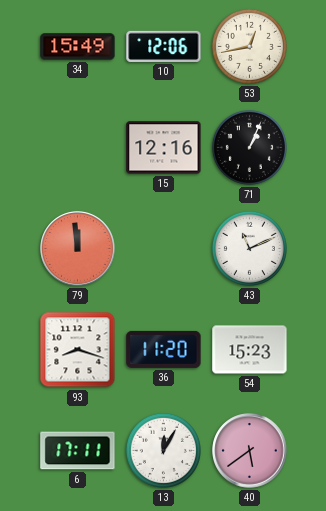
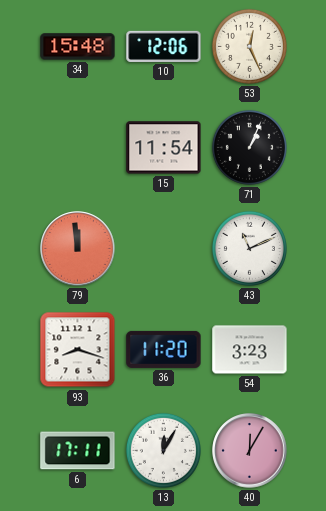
34: 15:49 -> 15:48
53: 12:43 -> 12:26
15: 12:16 -> 11:54
54: 15:23 -> 3:23
40: 5:39 -> 12:05
